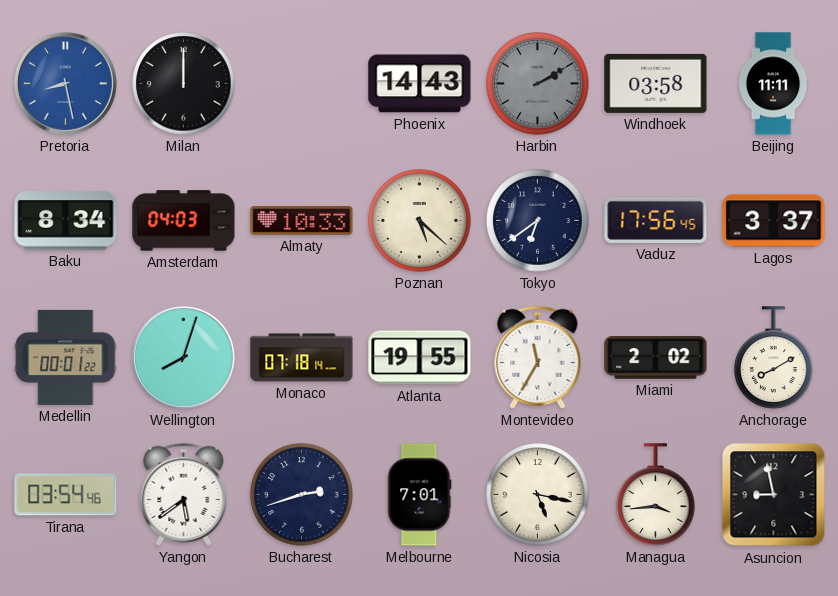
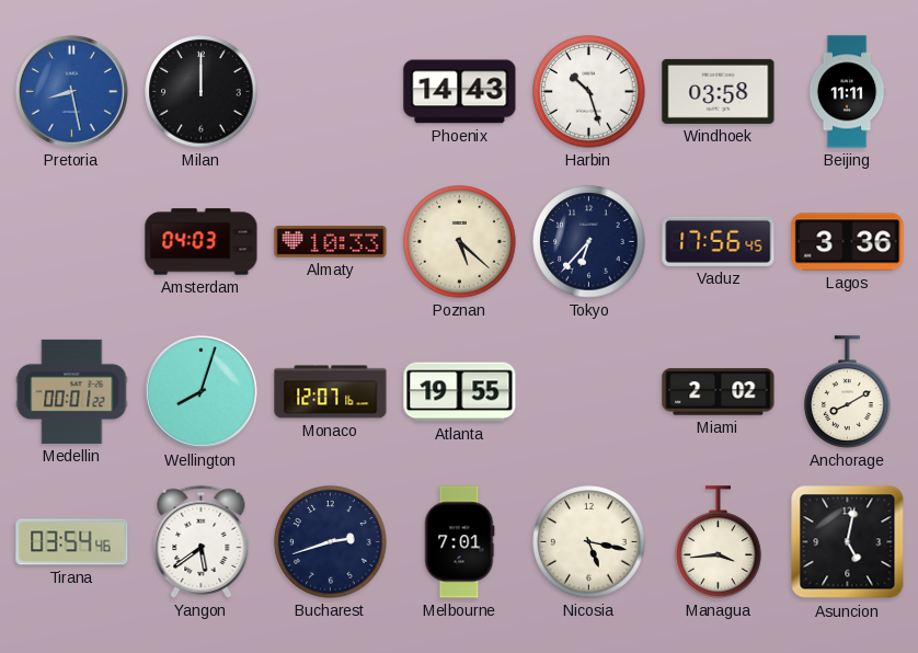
Harbin: 2:10 -> 10:27
Harbin dial: grey -> white
Baku: 8:34 -> none
Tokyo: 6:39 -> 6:37
Lagos: 3:37 -> 3:36
Monaco: 07:18 -> 12:07
Montevideo: 11:35 -> none
Asuncion: 8:58 -> 5:02
